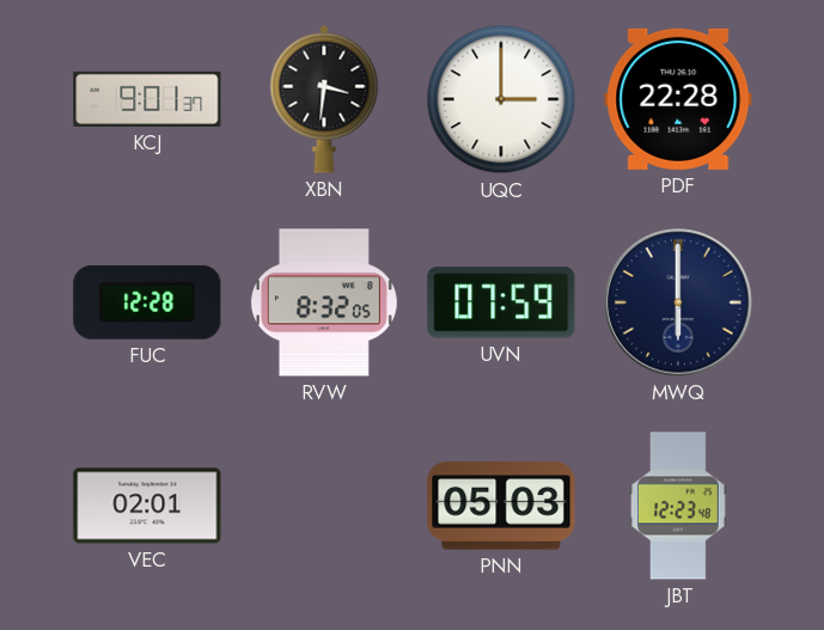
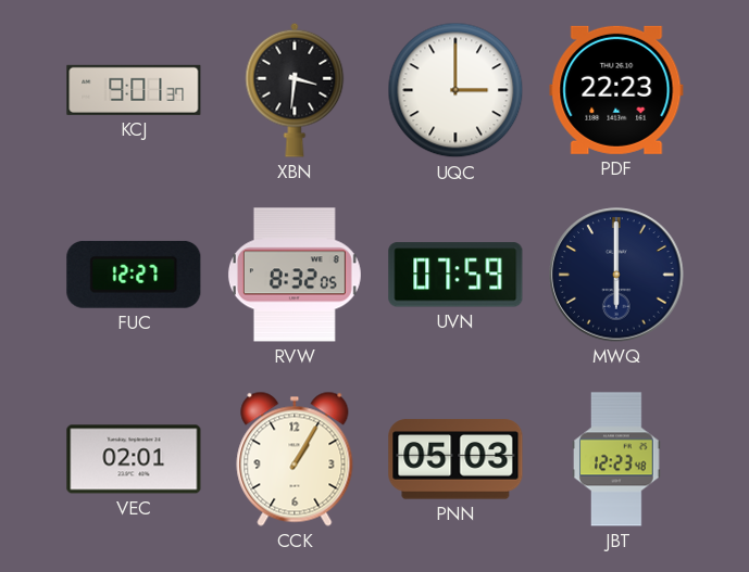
PDF: 22:28 -> 22:23
FUC: 12:28 -> 12:27
CCK: none -> 1:05
